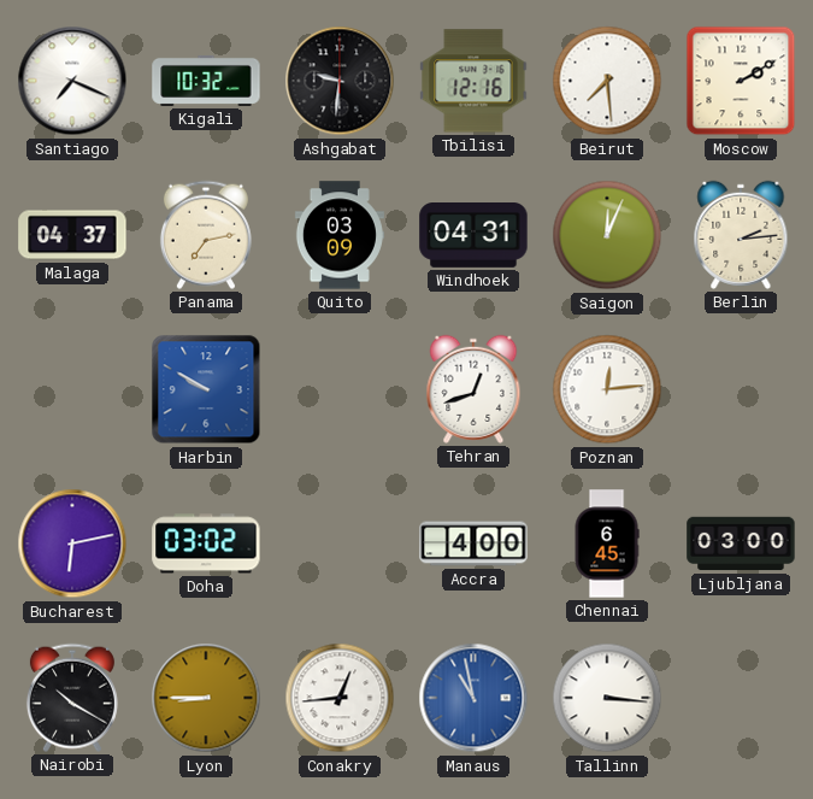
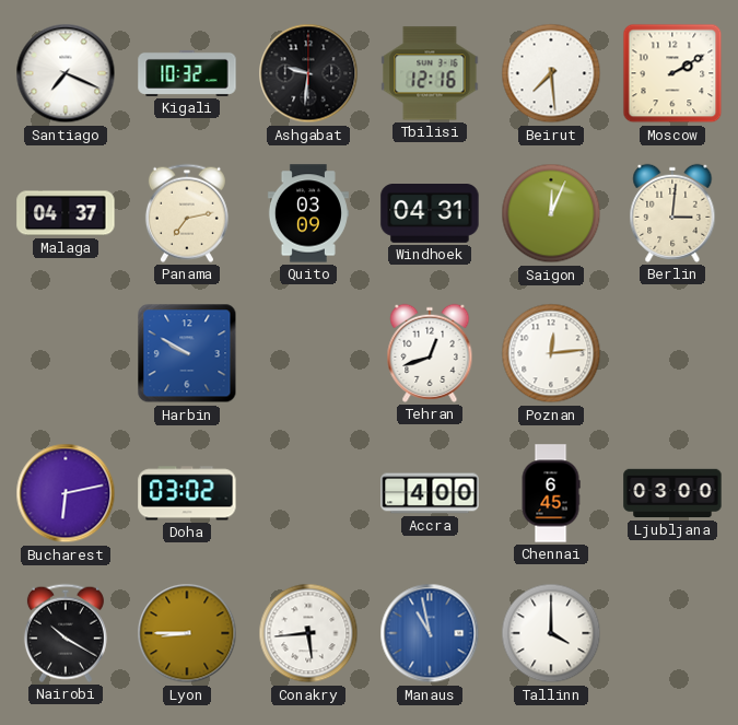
Berlin: 2:14 -> 3:01
Conakry: 12:44 -> 5:44
Tallinn: 3:16 -> 4:00
